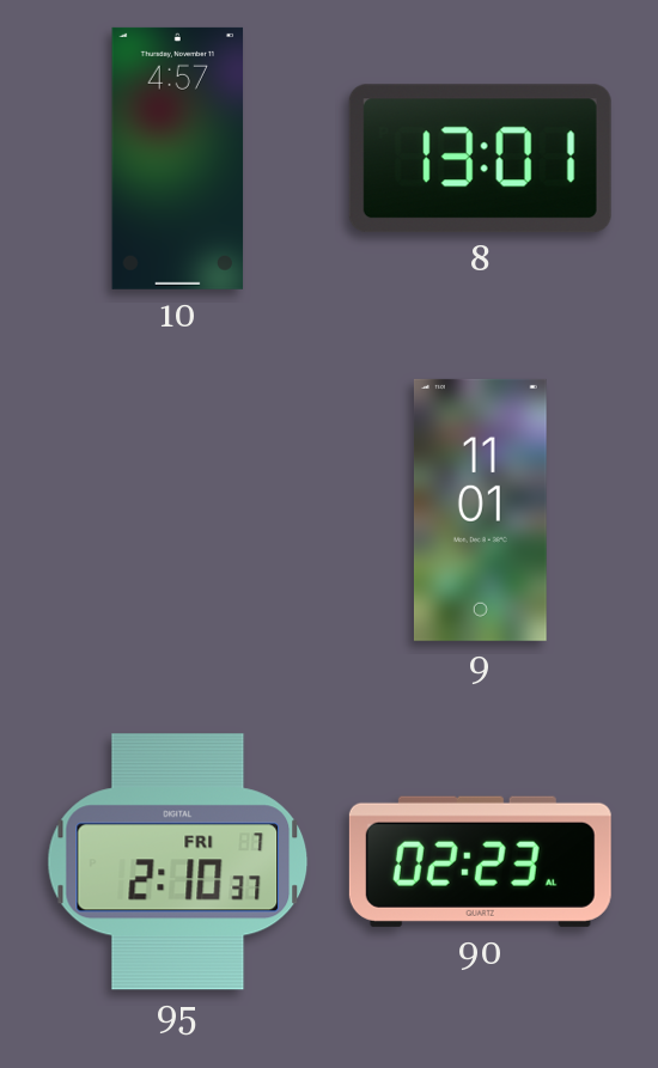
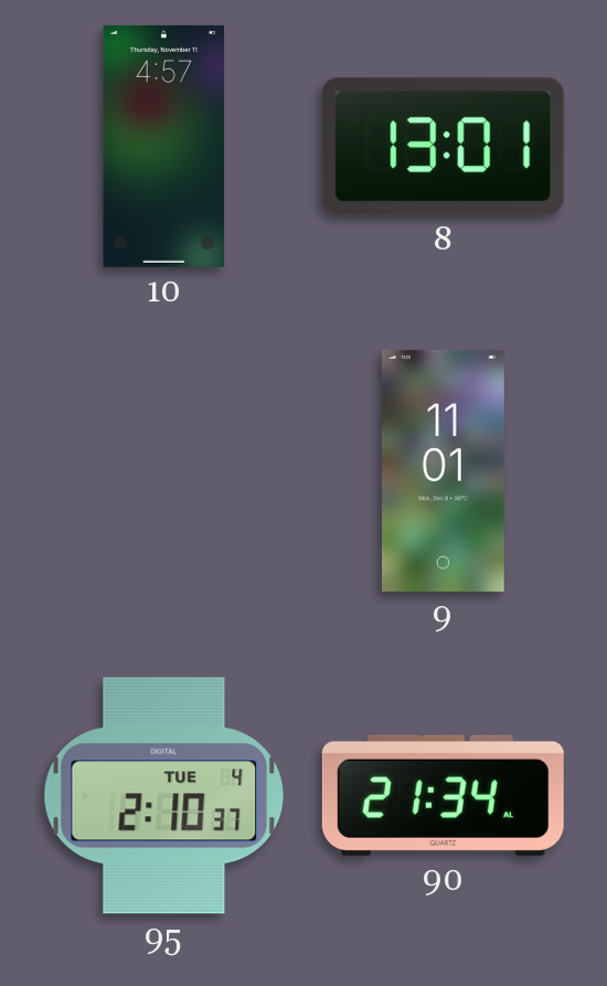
95 date: FRI 7 -> TUE 4
90: 02:23 -> 21:34
